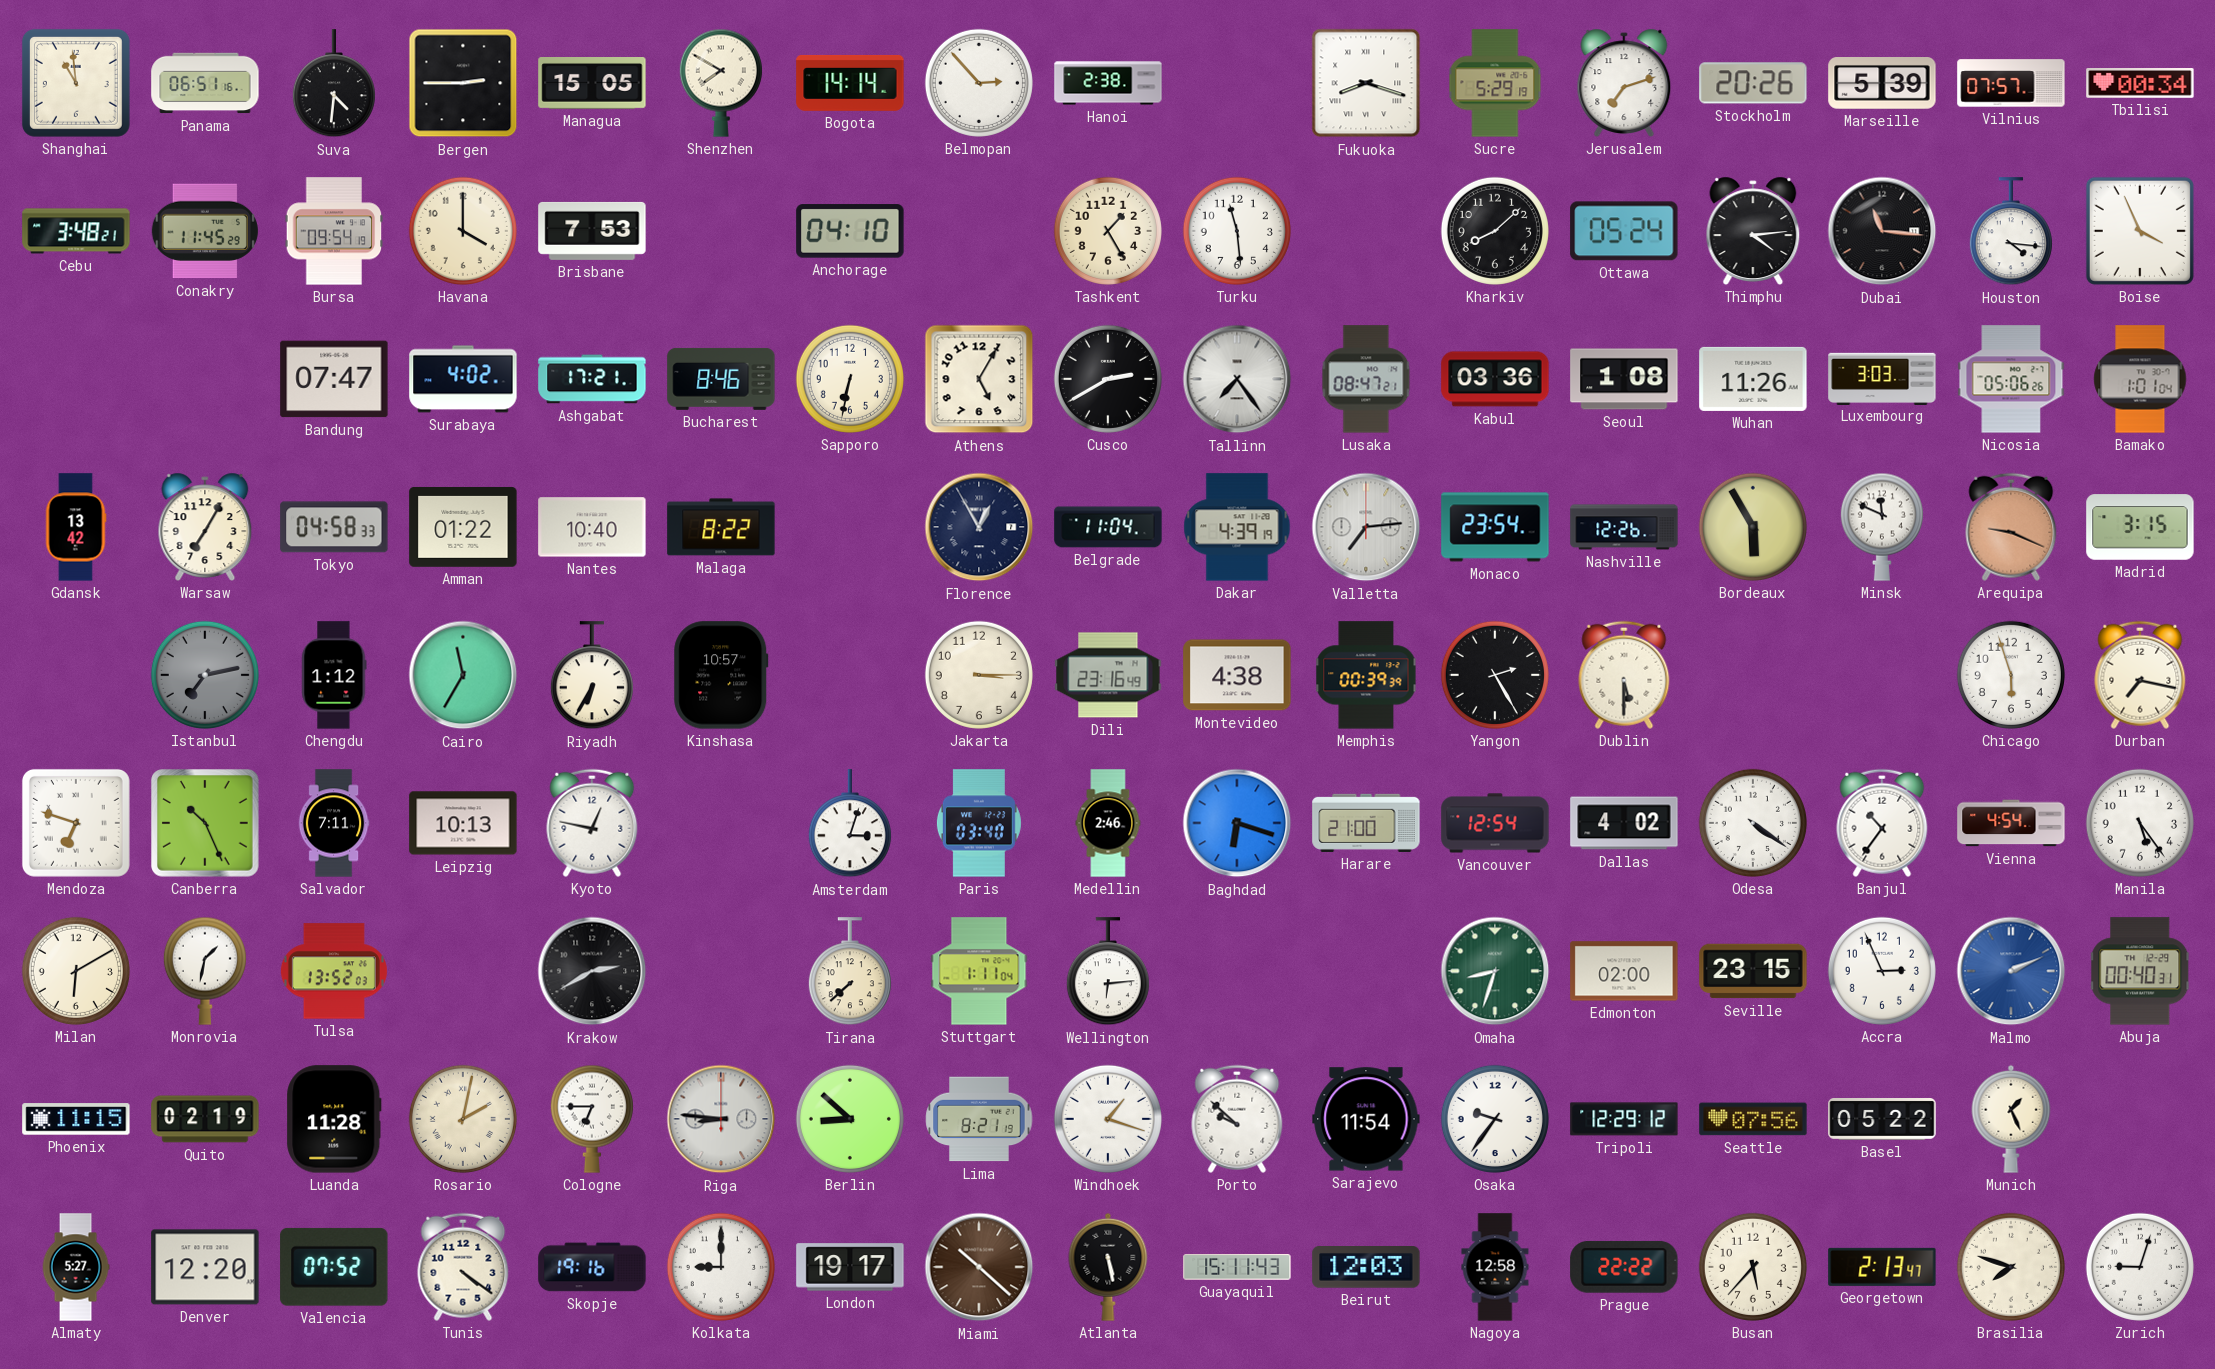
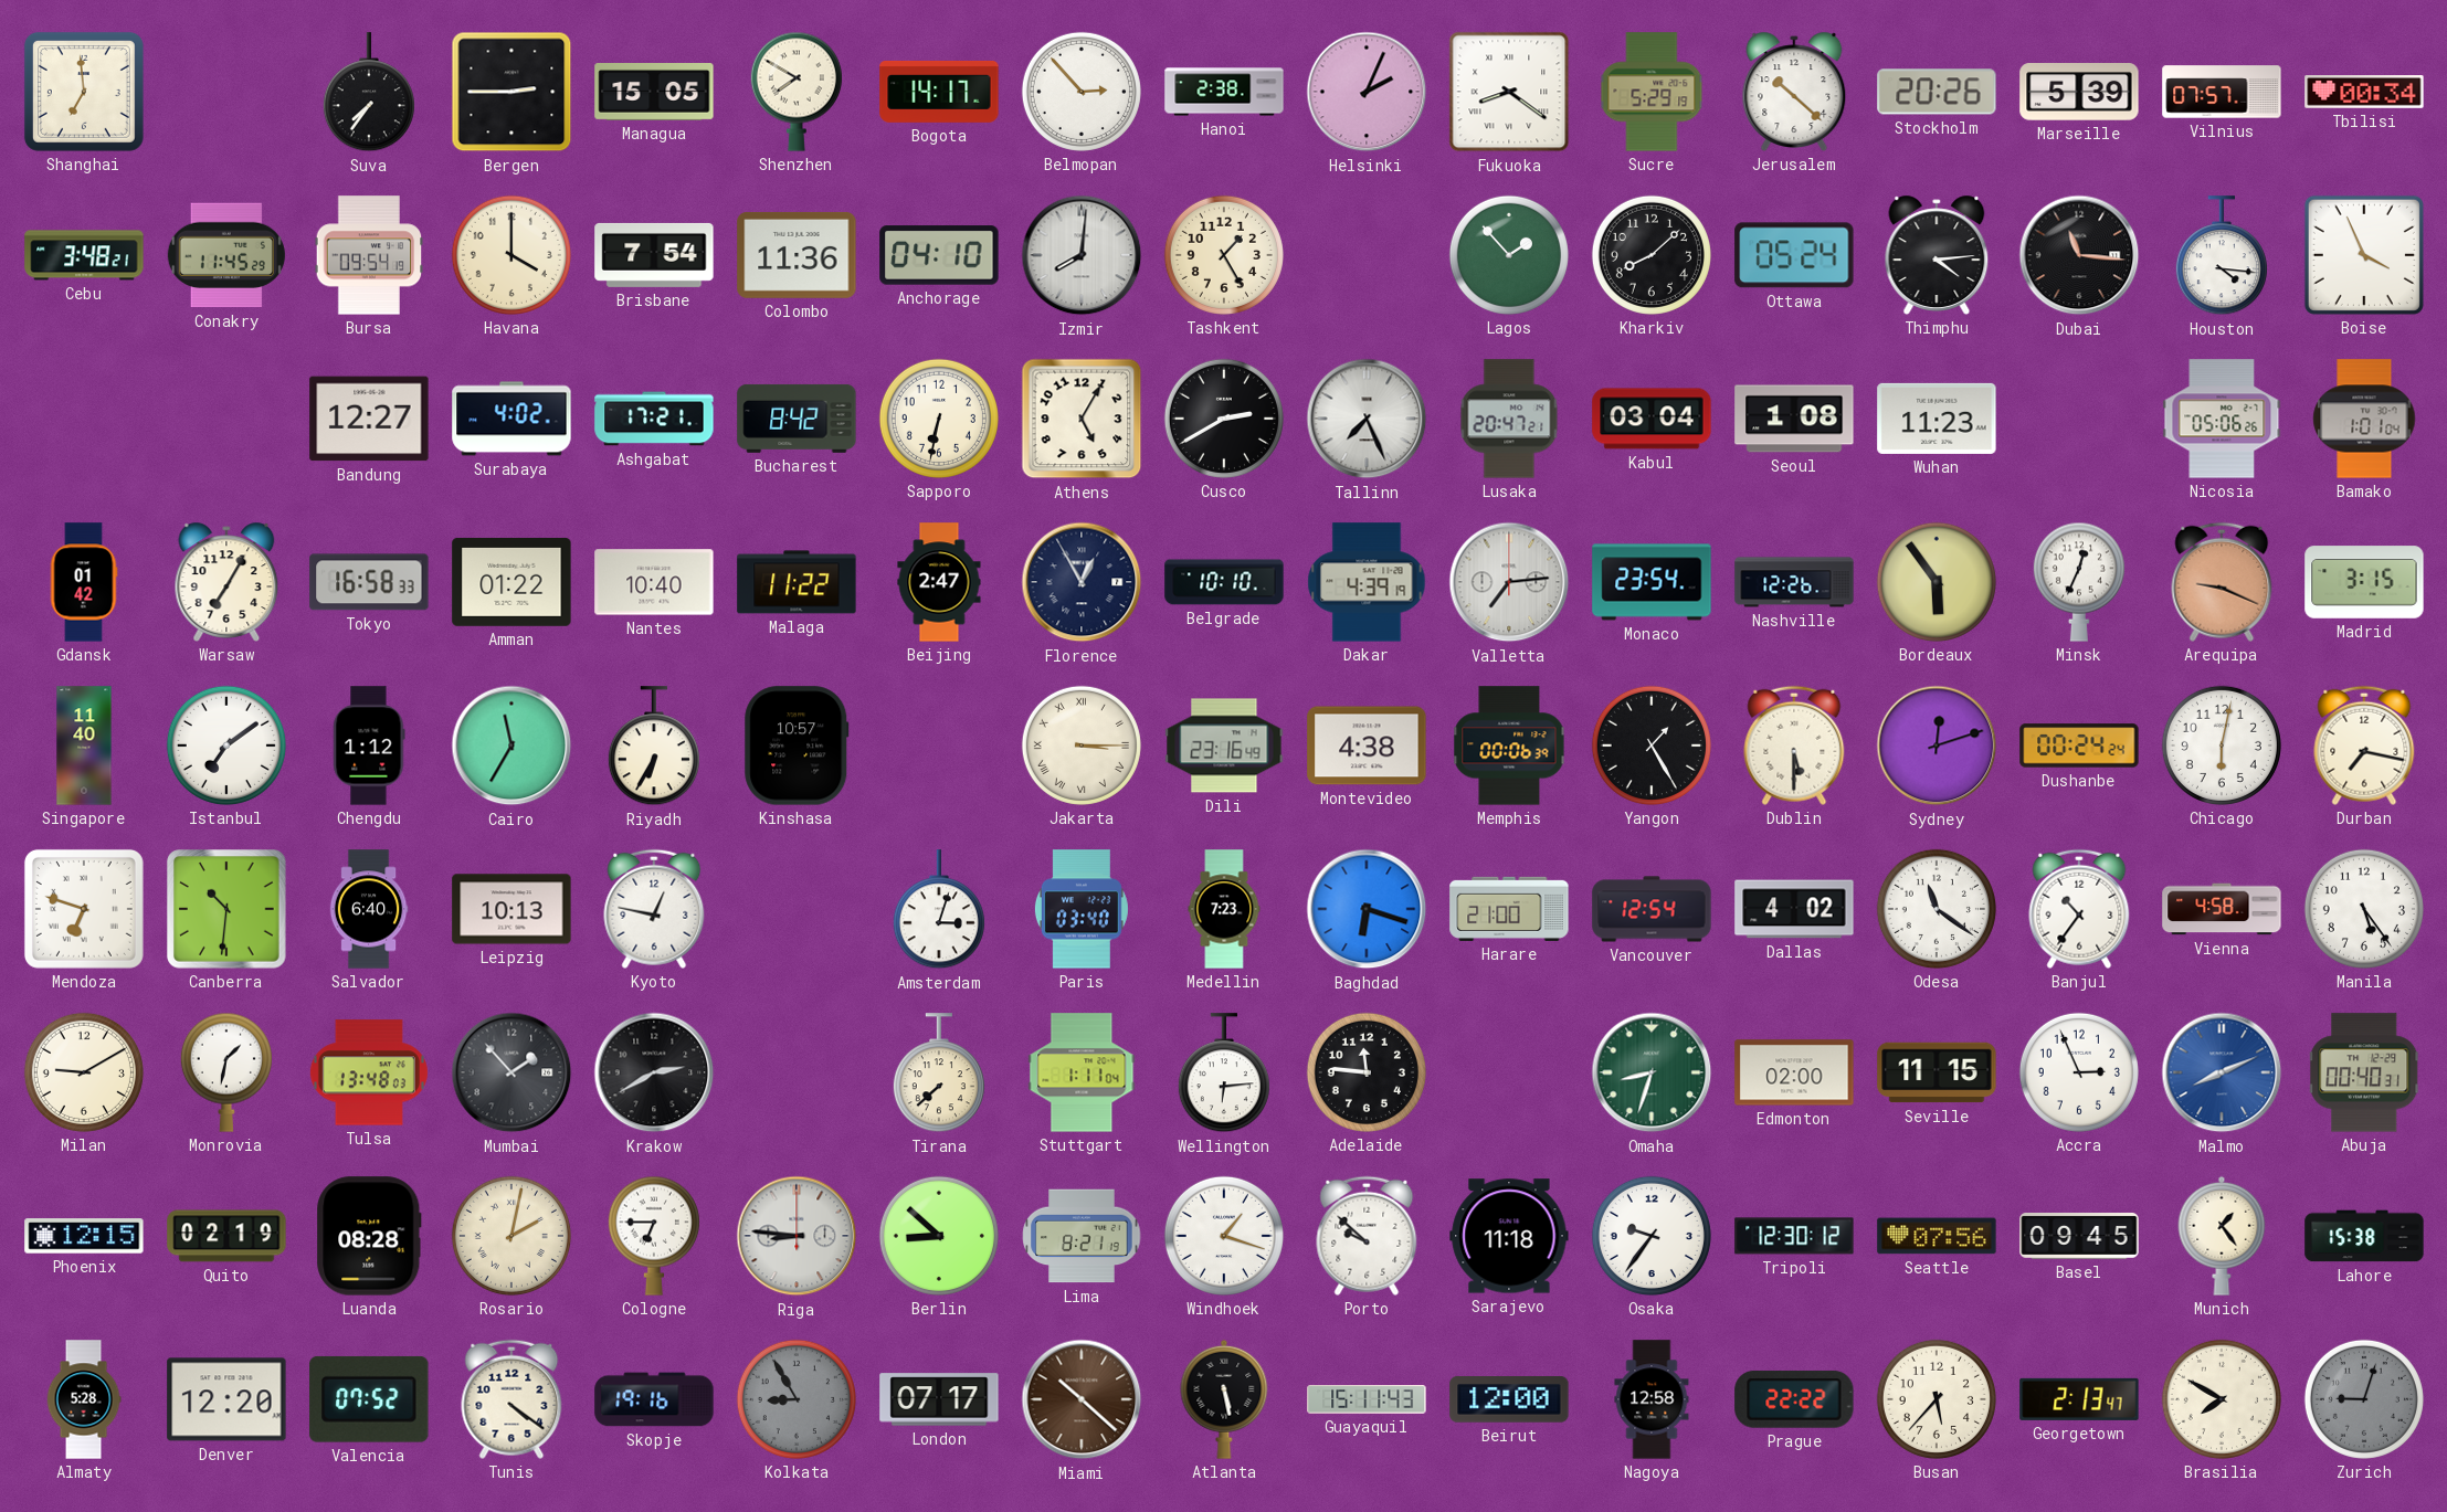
Shanghai: 10:59 -> 6:59
Panama: 06:51 -> none
Suva: 4:31 -> 7:36
Bogota: 14:14 -> 14:17
Helsinki: none -> 2:04
Fukuoka: 8:18 -> 8:21
Jerusalem: 7:12 -> 10:22
Brisbane: 7:53 -> 7:54
Colombo: none -> 11:36
Izmir: none -> 8:01
Turku: 11:29 -> none
Lagos: none -> 1:53
Bandung: 07:47 -> 12:27
Bucharest: 8:46 -> 8:42
Tallinn: 7:24 -> 7:26
Lusaka: 08:47 -> 20:47
Kabul: 03:36 -> 03:04
Wuhan: 11:26 -> 11:23
Luxembourg: 3:03 -> none
Gdansk: 13:42 -> 01:42
Tokyo: 04:58 -> 16:58
Malaga: 8:22 -> 11:22
Beijing: none -> 2:47
Belgrade: 11:04 -> 10:10
Bordeaux: 5:55 -> 5:54
Minsk: 11:49 -> 12:34
Singapore: none -> 11:40
Istanbul: 7:13 -> 7:09
Istanbul dial: grey -> white
Jakarta numerals: Arabic -> Roman
Memphis: 00:39 -> 00:06
Yangon: 2:25 -> 1:25
Sydney: none -> 12:12
Dushanbe: none -> 00:24
Chicago: 5:57 -> 6:02
Canberra: 10:26 -> 10:31
Salvador: 7:11 -> 6:40
Medellin: 2:46 -> 7:23
Odesa: 4:21 -> 11:21
Vienna: 4:54 -> 4:58
Milan: 6:10 -> 9:10
Tulsa: 13:52 -> 13:48
Mumbai: none -> 1:53
Adelaide: none -> 11:46
Seville: 23:15 -> 11:15
Malmo: 2:11 -> 8:11
Phoenix: 11:15 -> 12:15
Luanda: 11:28 -> 08:28
Sarajevo: 11:54 -> 11:18
Tripoli: 12:29 -> 12:30
Basel: 05:22 -> 09:45
Munich: 1:26 -> 1:24
Lahore: none -> 15:38
Almaty: 5:27 -> 5:28
Kolkata: 9:00 -> 8:55
Kolkata dial: white -> grey
London: 19:17 -> 07:17
Beirut: 12:03 -> 12:00
Brasilia: 7:48 -> 7:50
Zurich dial: white -> grey
